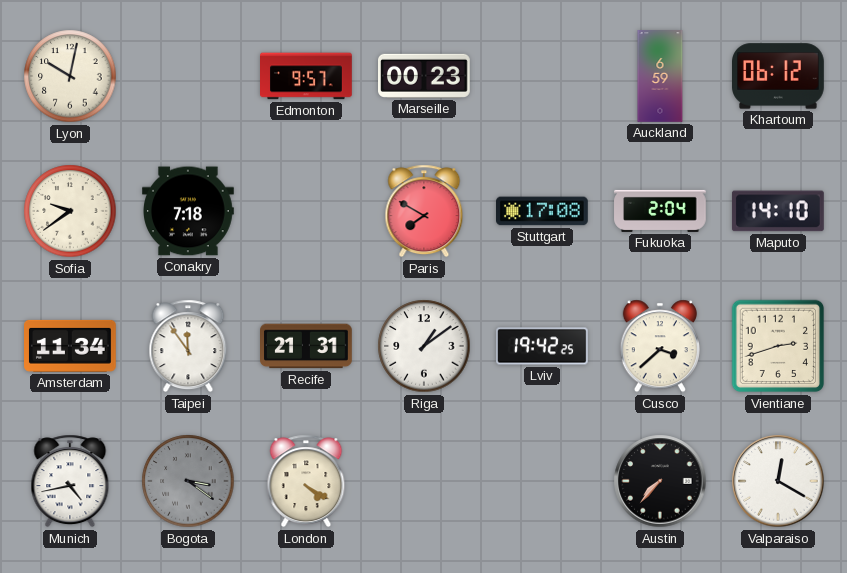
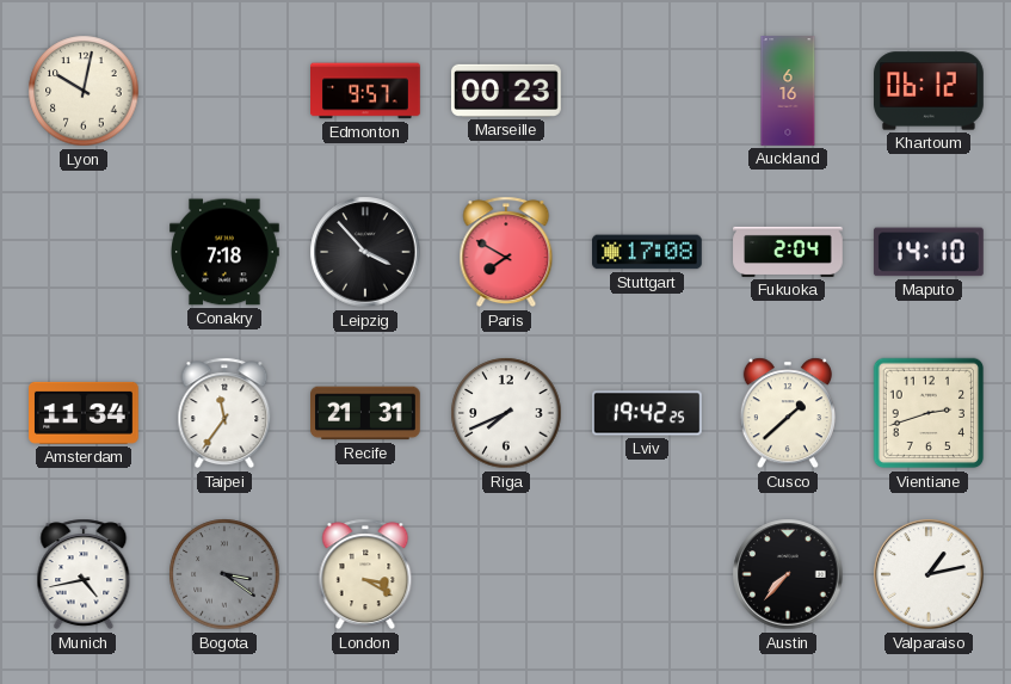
Auckland: 6:59 -> 6:16
Sofia: 9:39 -> none
Leipzig: none -> 3:53
Taipei: 11:54 -> 11:36
Riga: 1:09 -> 7:41
Cusco: 3:38 -> 1:38
London: 4:20 -> 3:20
Valparaiso: 12:20 -> 1:13
